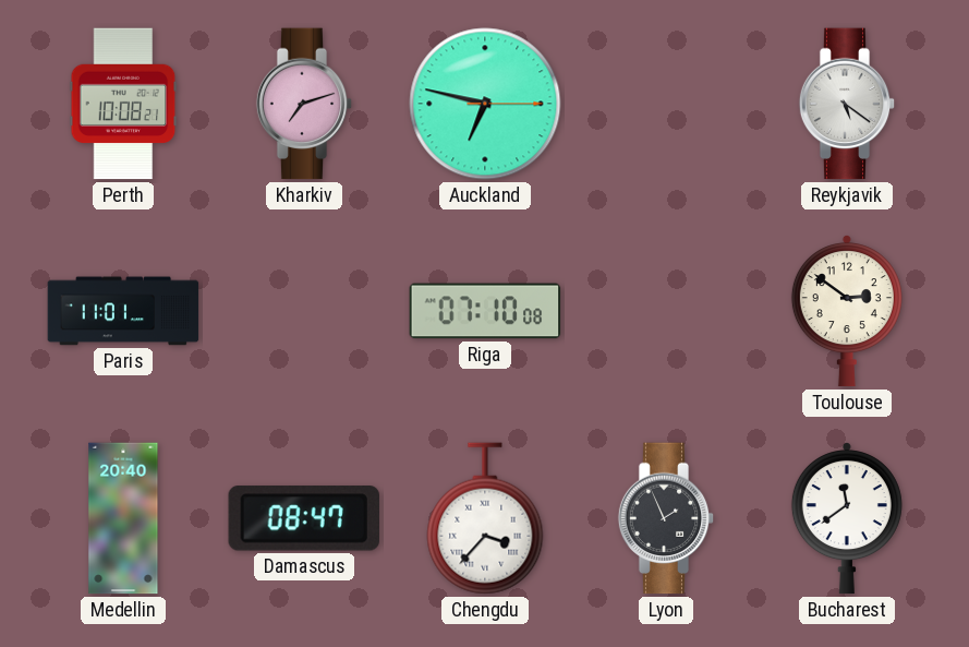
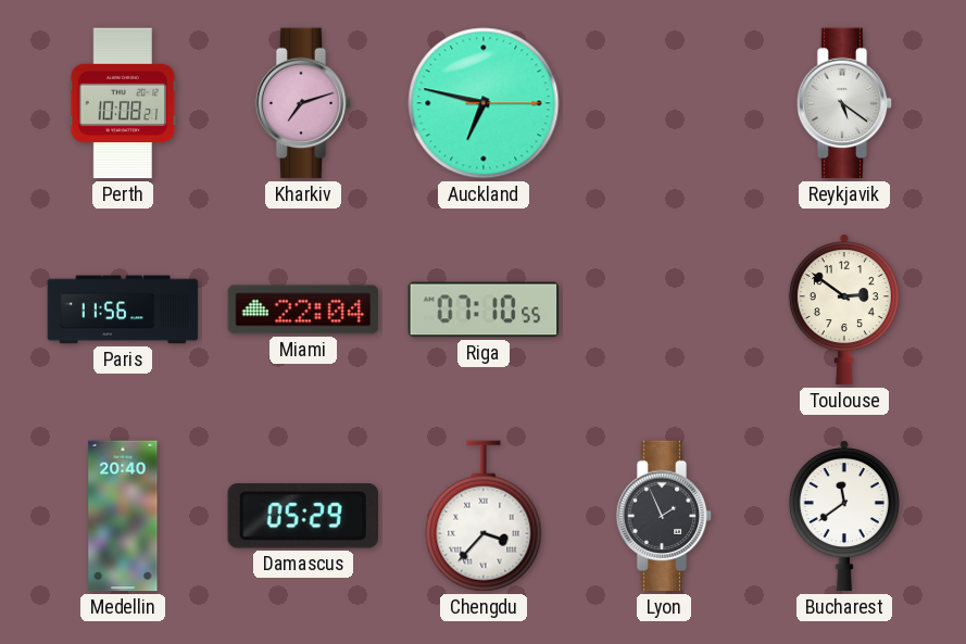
Paris: 11:01 -> 11:56
Miami: none -> 22:04
Riga: 07:10:08 -> 07:10:55
Damascus: 08:47 -> 05:29
